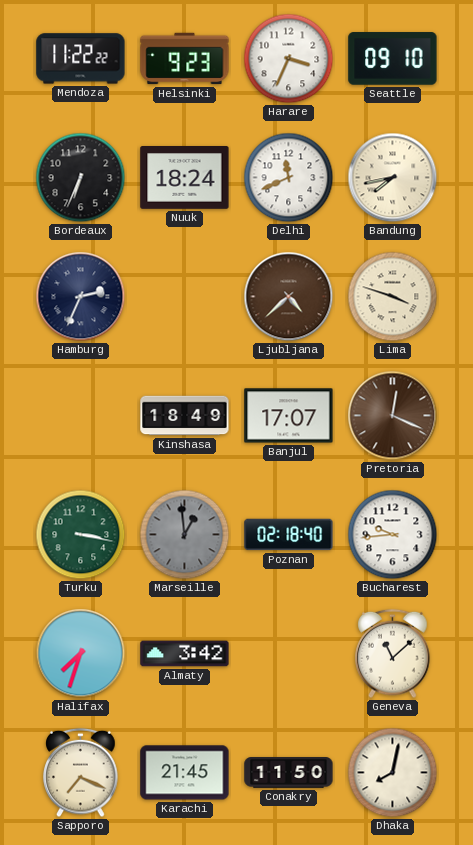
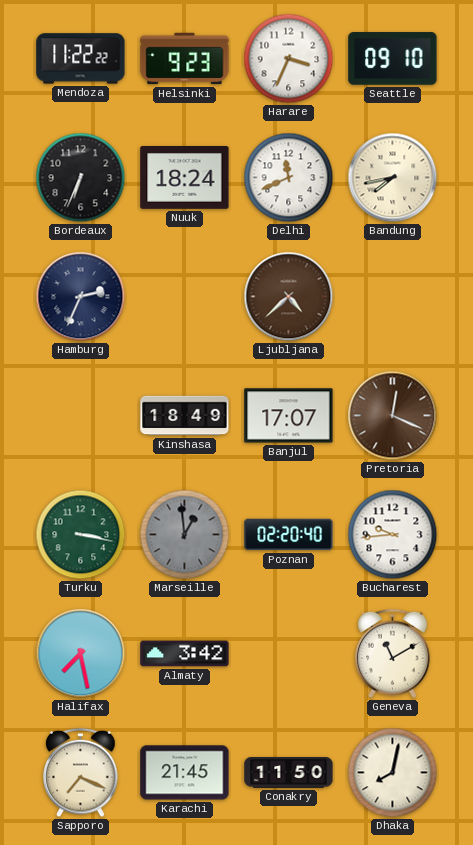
Lima: 3:48 -> none
Poznan: 02:18 -> 02:20
Halifax: 7:33 -> 7:28
Geneva: 11:08 -> 11:10
